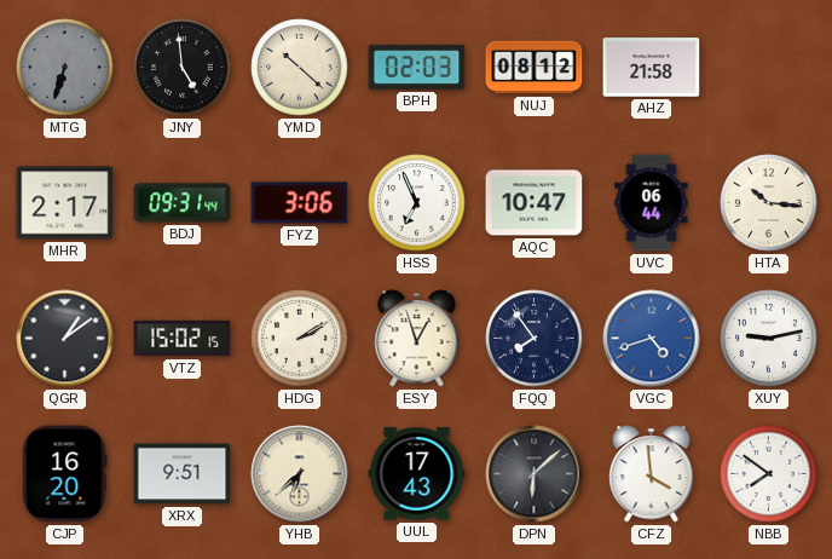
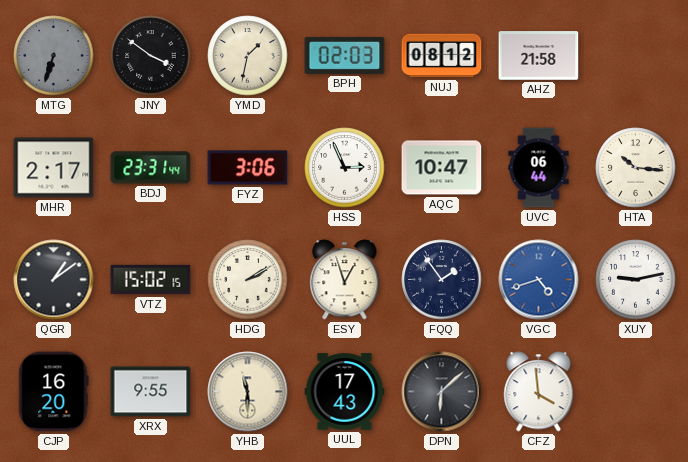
JNY: 4:59 -> 3:51
YMD: 10:22 -> 1:32
BDJ: 09:31 -> 23:31
HSS: 6:56 -> 2:56
FQQ: 7:54 -> 1:54
XRX: 9:51 -> 9:55
YHB: 6:38 -> 11:30
NBB: 7:51 -> none
